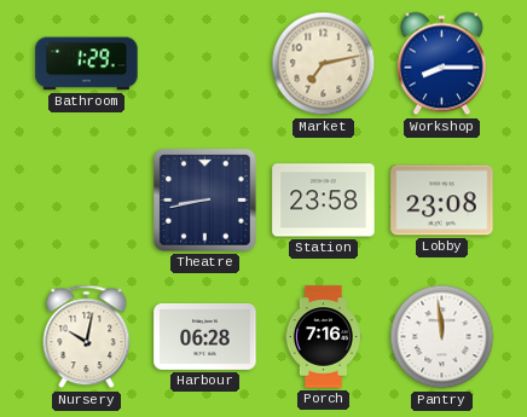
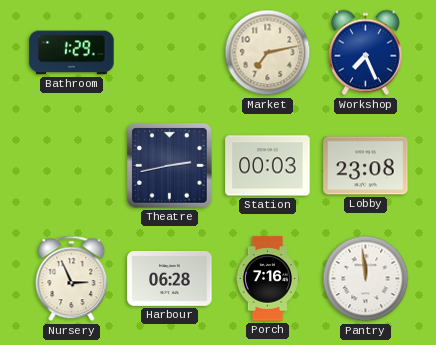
Workshop: 8:15 -> 7:26
Theatre: 8:43 -> 2:43
Station: 23:58 -> 00:03
Nursery: 10:02 -> 2:56
